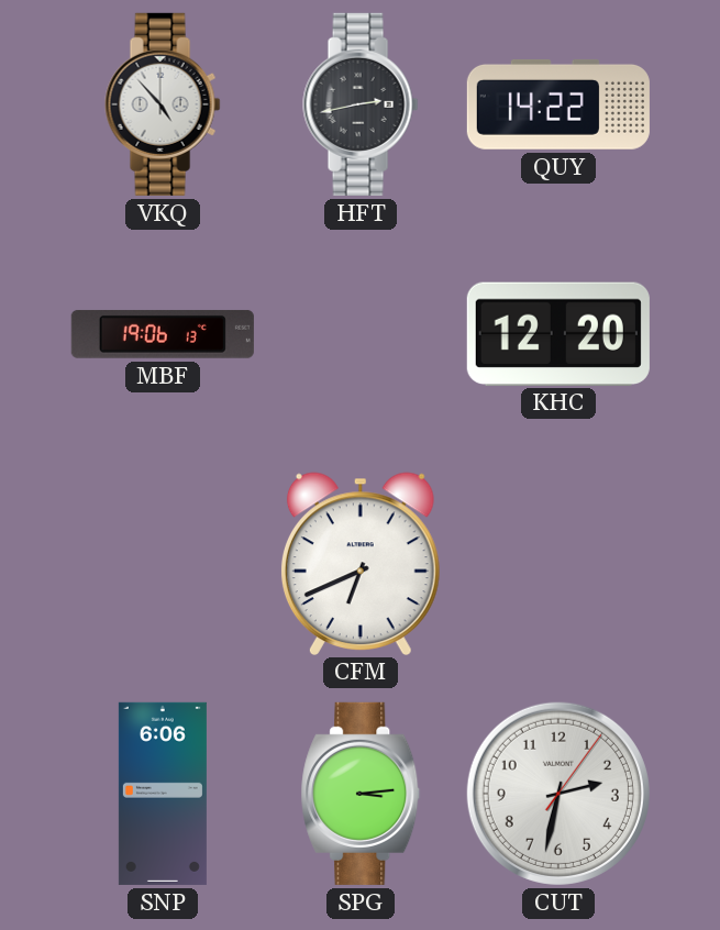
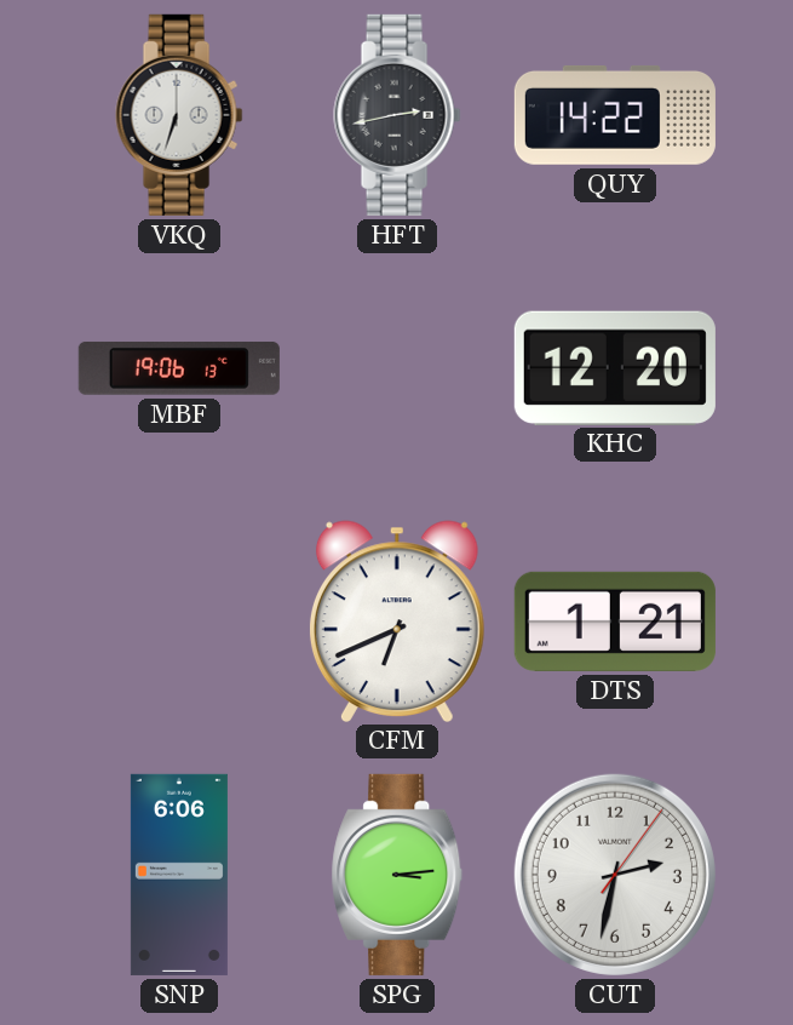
VKQ: 4:53 -> 6:33
DTS: none -> 1:21
